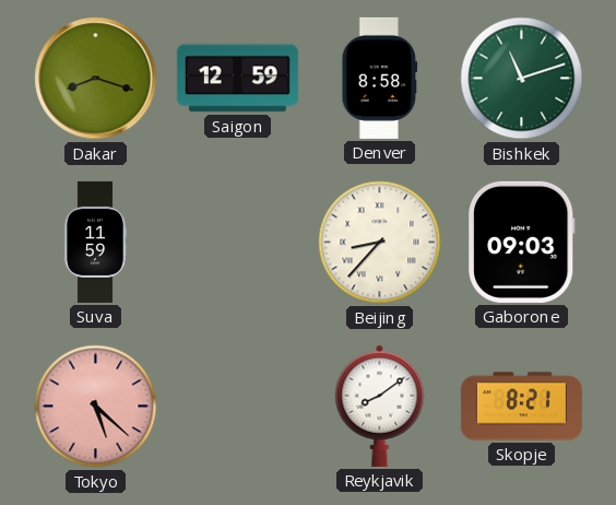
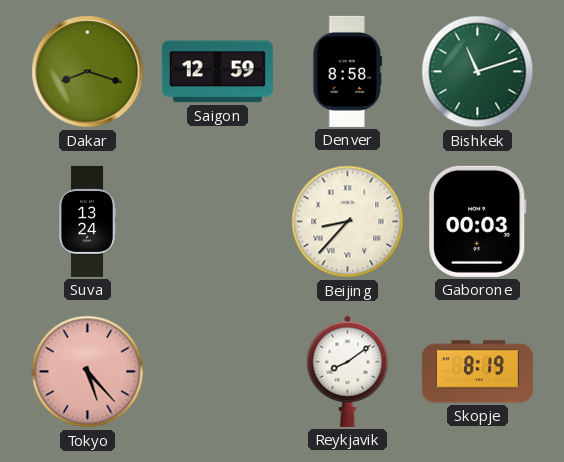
Suva: 11:59 -> 13:24
Gaborone: 09:03 -> 00:03
Tokyo: 5:22 -> 5:23
Skopje: 8:21 -> 8:19
